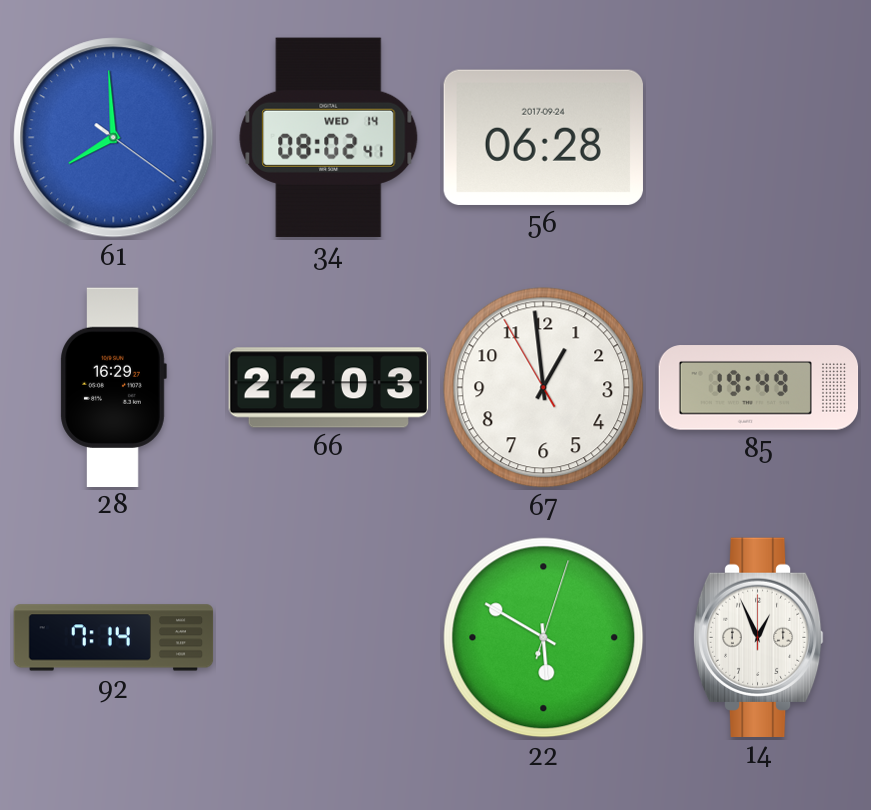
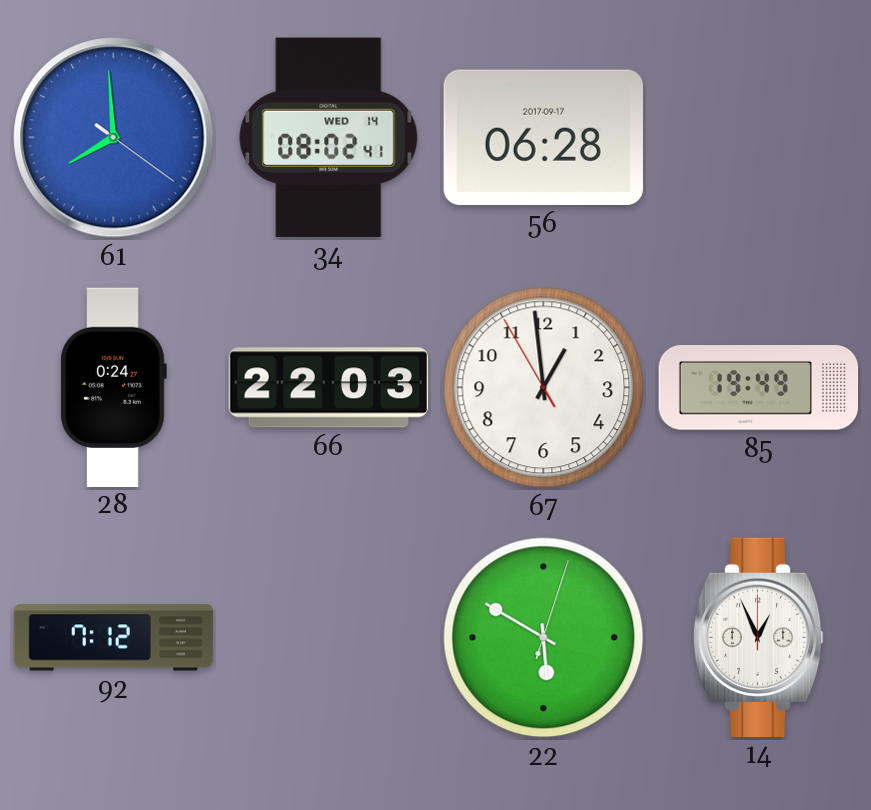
56 date: 2017-09-24 -> 2017-09-17
28: 16:29 -> 0:24
92: 7:14 -> 7:12
